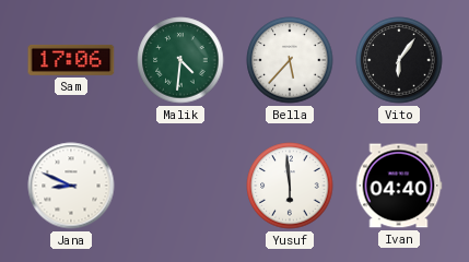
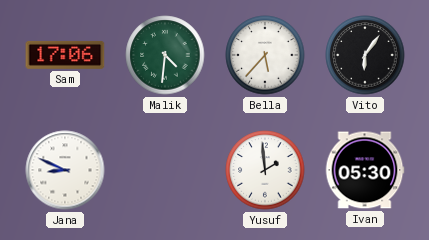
Yusuf: 5:59 -> 1:59
Ivan: 04:40 -> 05:30
